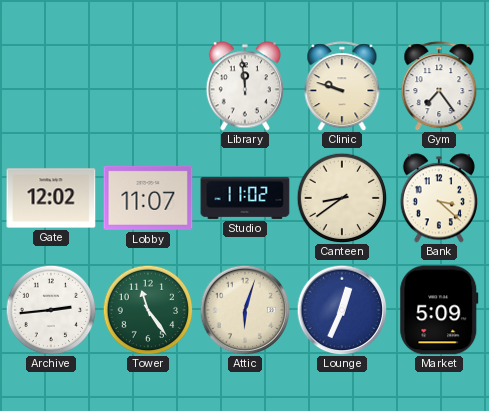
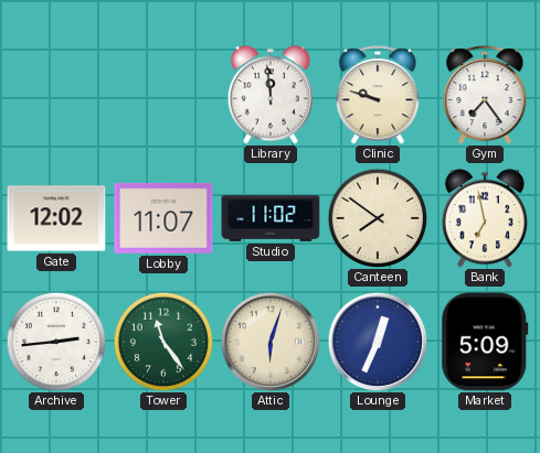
Canteen: 8:39 -> 7:51
Bank: 3:22 -> 6:58
